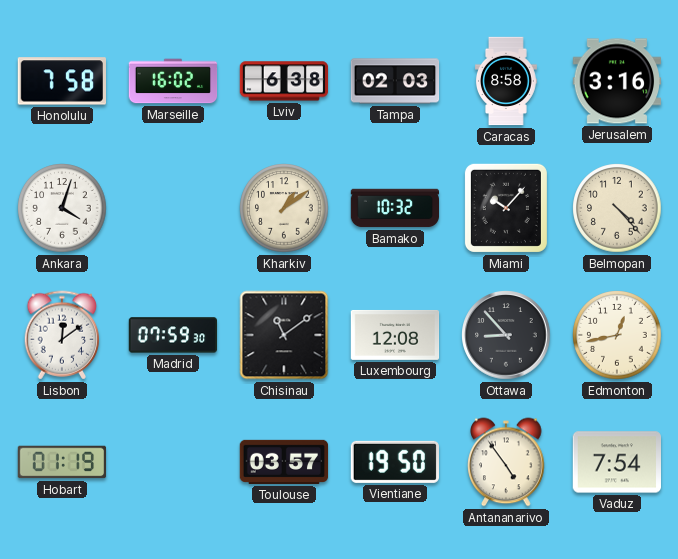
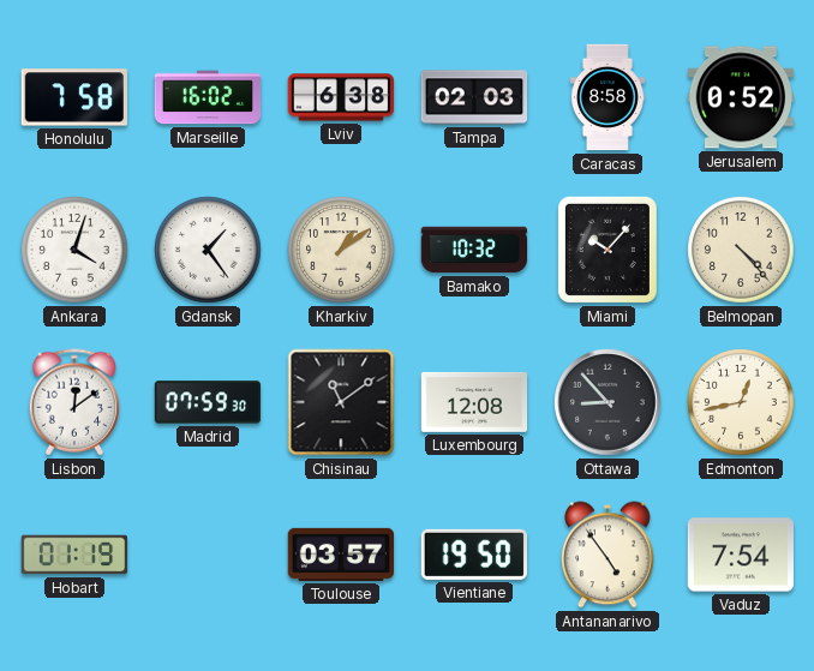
Jerusalem: 3:16 -> 0:52
Gdansk: none -> 1:24
